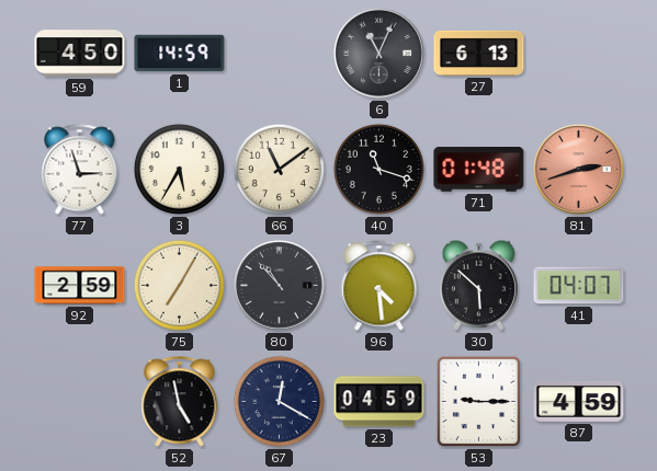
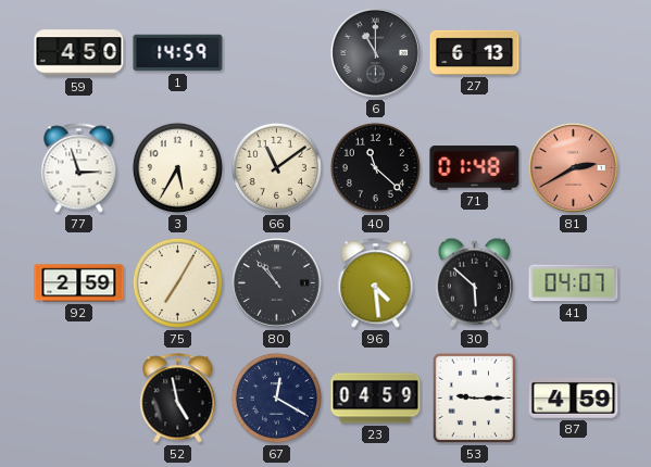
6: 11:04 -> 11:00
40: 11:18 -> 11:22
81: 2:42 -> 2:40
